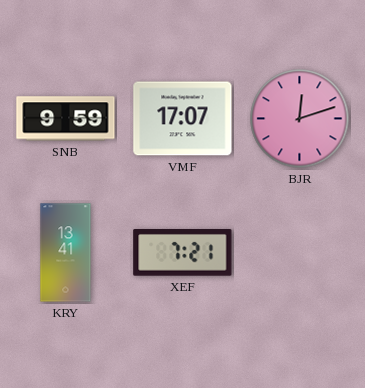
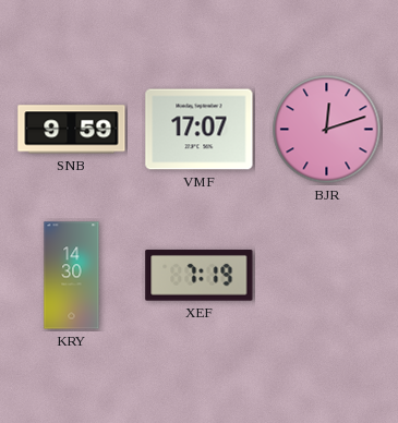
KRY: 13:41 -> 14:30
XEF: 7:21 -> 7:19
